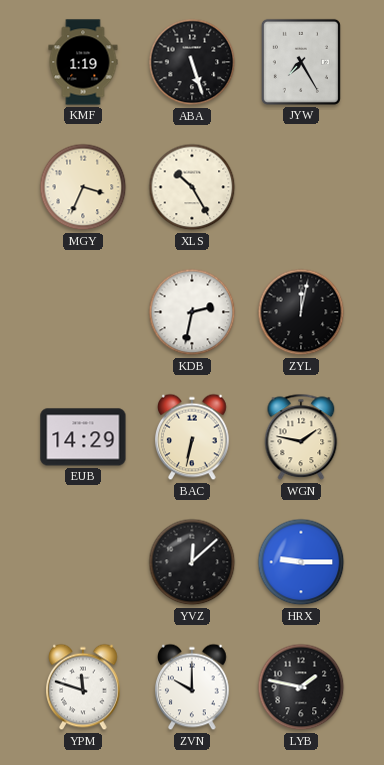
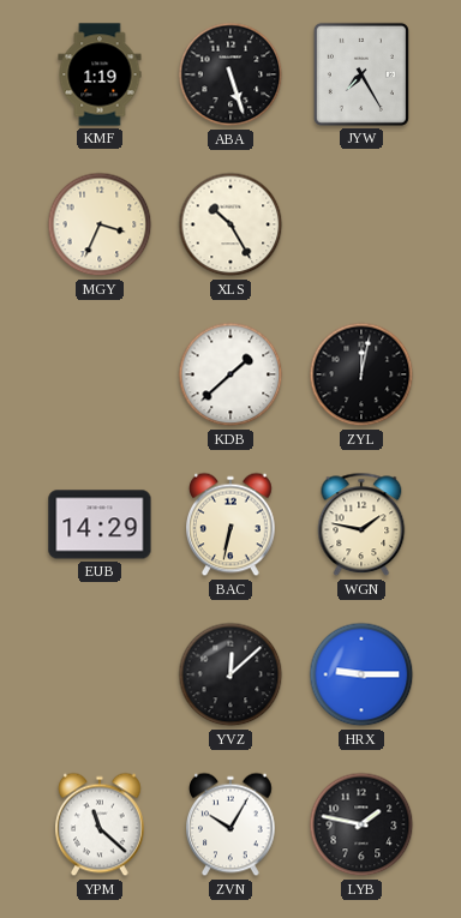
KDB: 2:32 -> 1:38
YPM: 11:48 -> 11:22
ZVN: 10:00 -> 10:05
